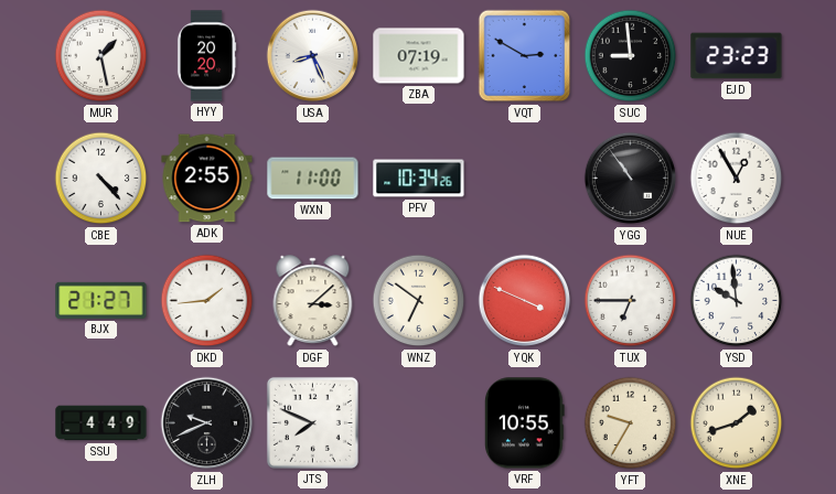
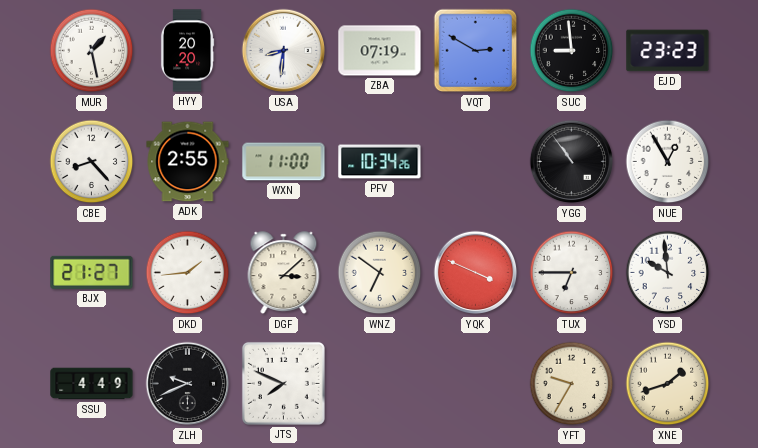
USA: 8:26 -> 8:31
CBE: 4:23 -> 8:23
VRF: 10:55 -> none
